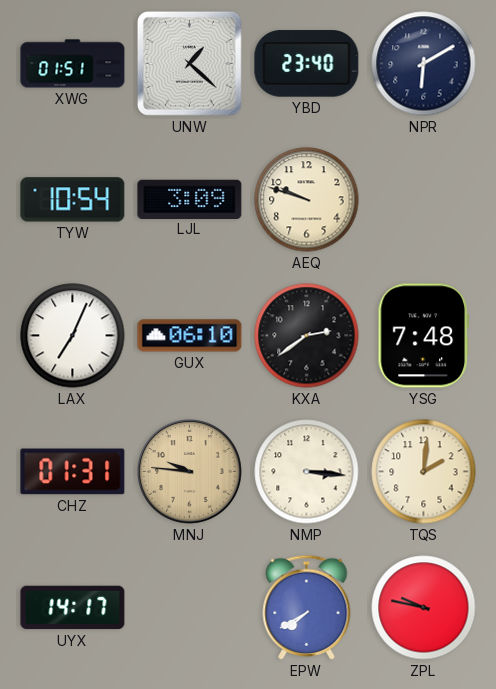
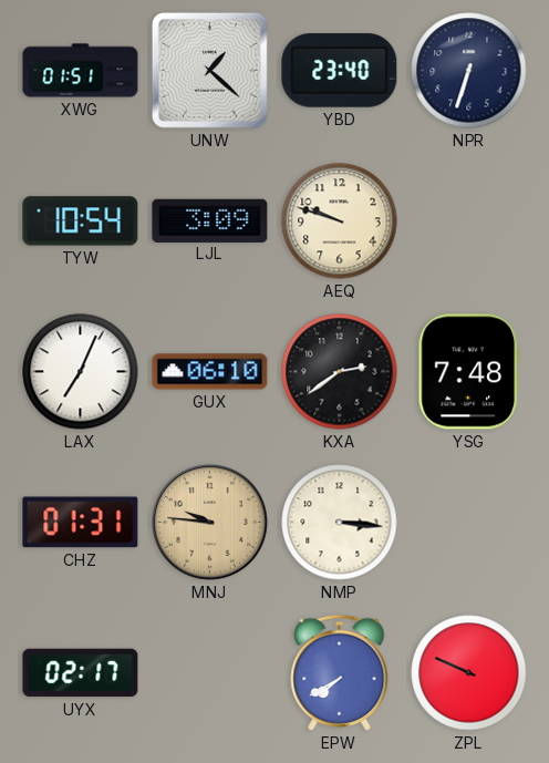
NPR: 6:10 -> 6:33
TQS: 2:01 -> none
UYX: 14:17 -> 02:17
ZPL: 9:47 -> 9:49
